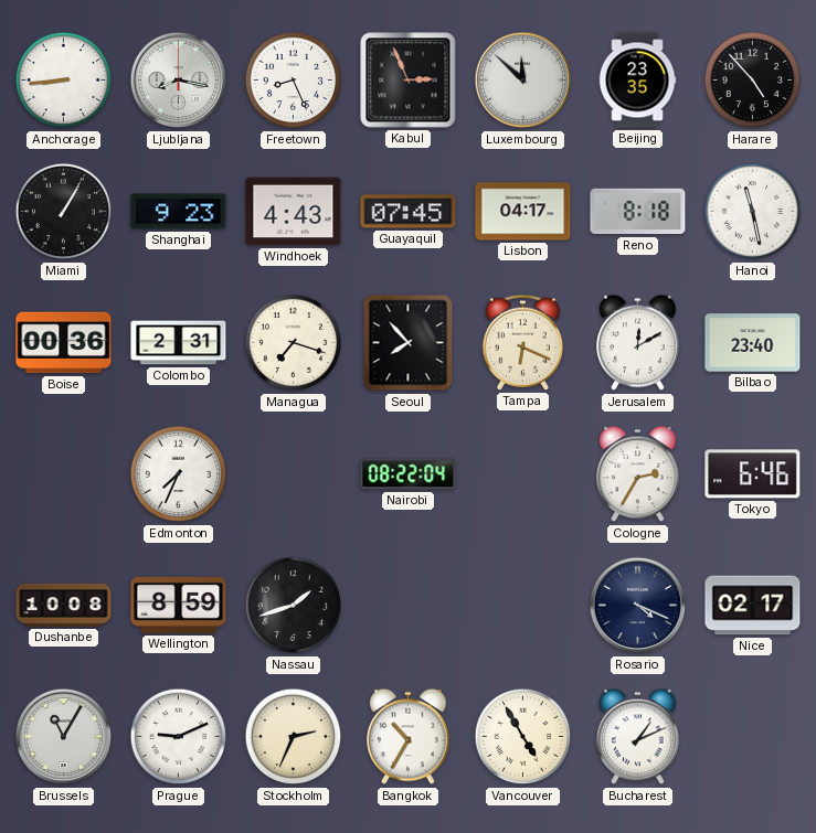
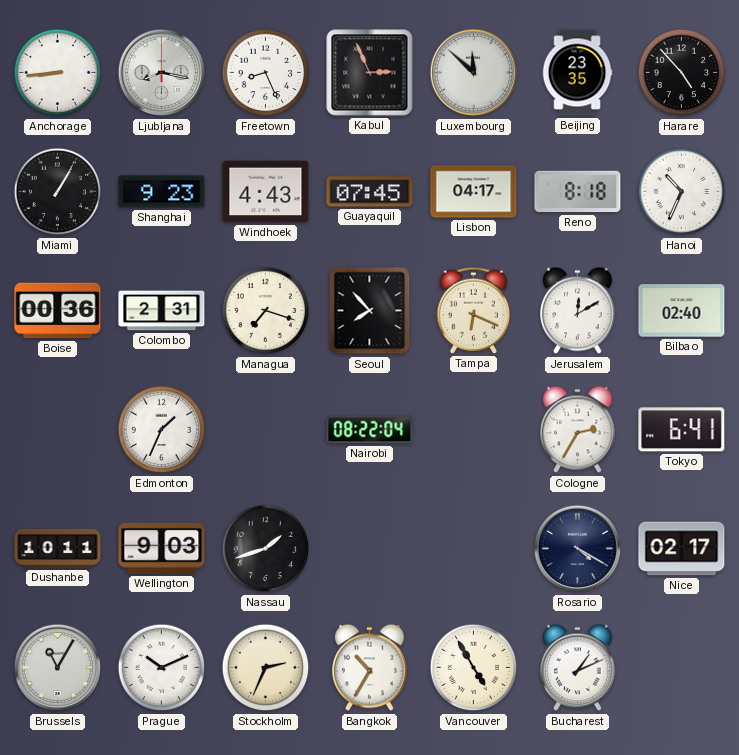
Hanoi: 11:28 -> 10:34
Bilbao: 23:40 -> 02:40
Edmonton: 7:34 -> 1:34
Tokyo: 6:46 -> 6:41
Dushanbe: 10:08 -> 10:11
Wellington: 8:59 -> 9:03
Rosario: 4:19 -> 4:20
Prague: 9:11 -> 10:11
